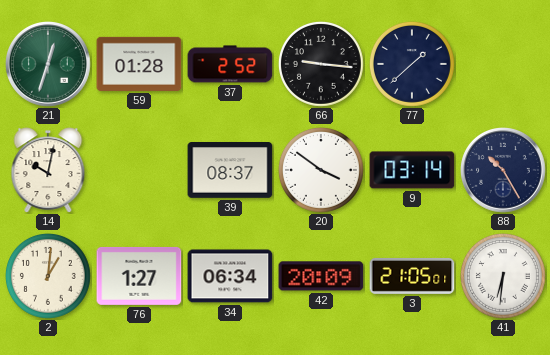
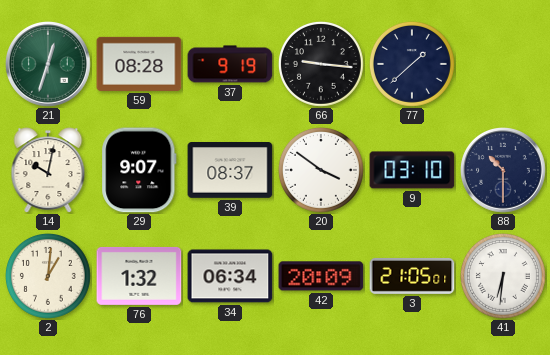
59: 01:28 -> 08:28
37: 2:52 -> 9:19
29: none -> 9:07
9: 03:14 -> 03:10
88: 10:25 -> 10:30
76: 1:27 -> 1:32
